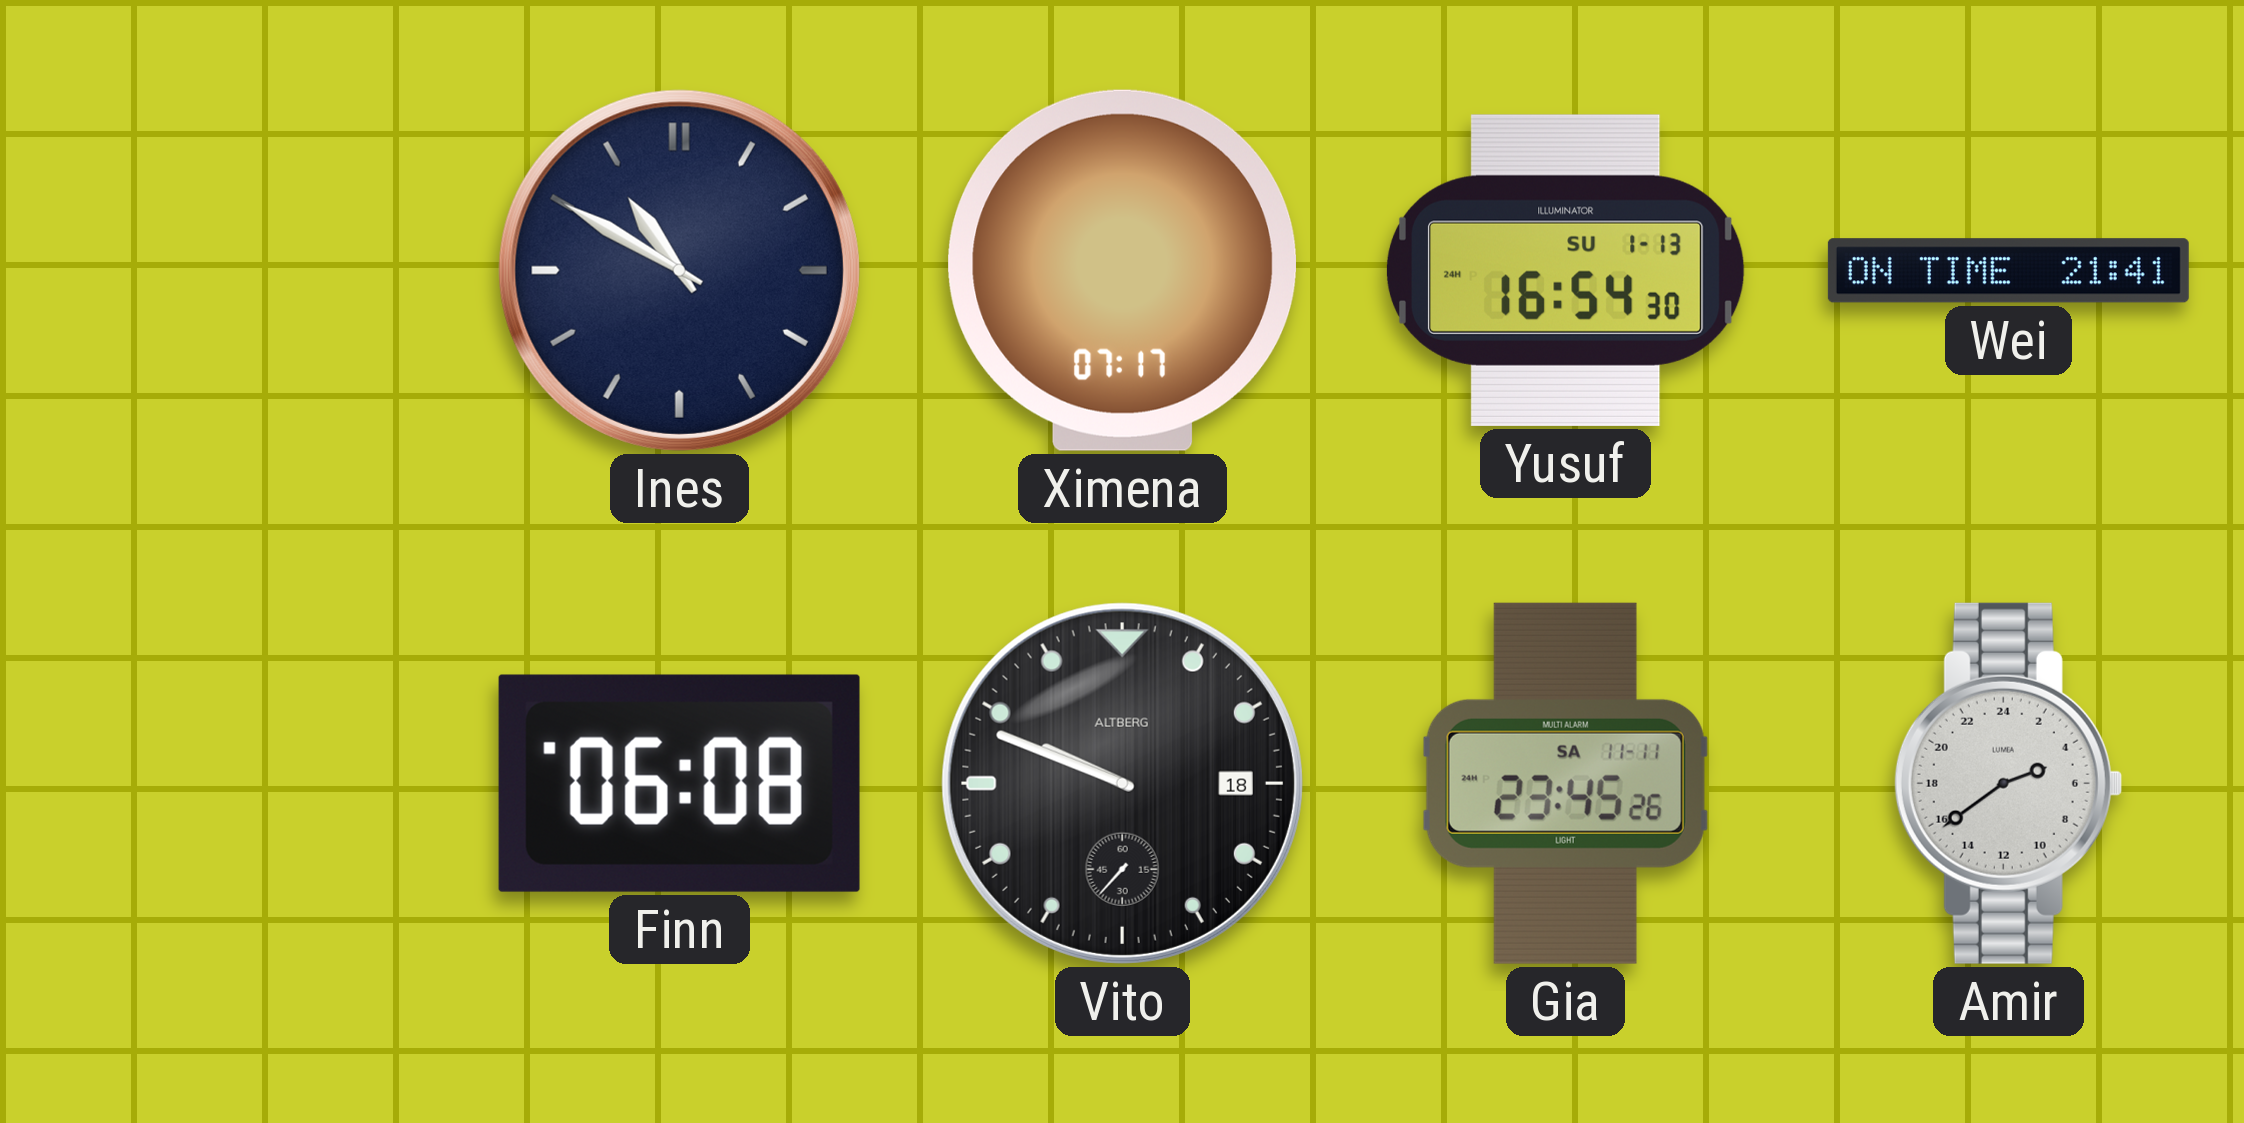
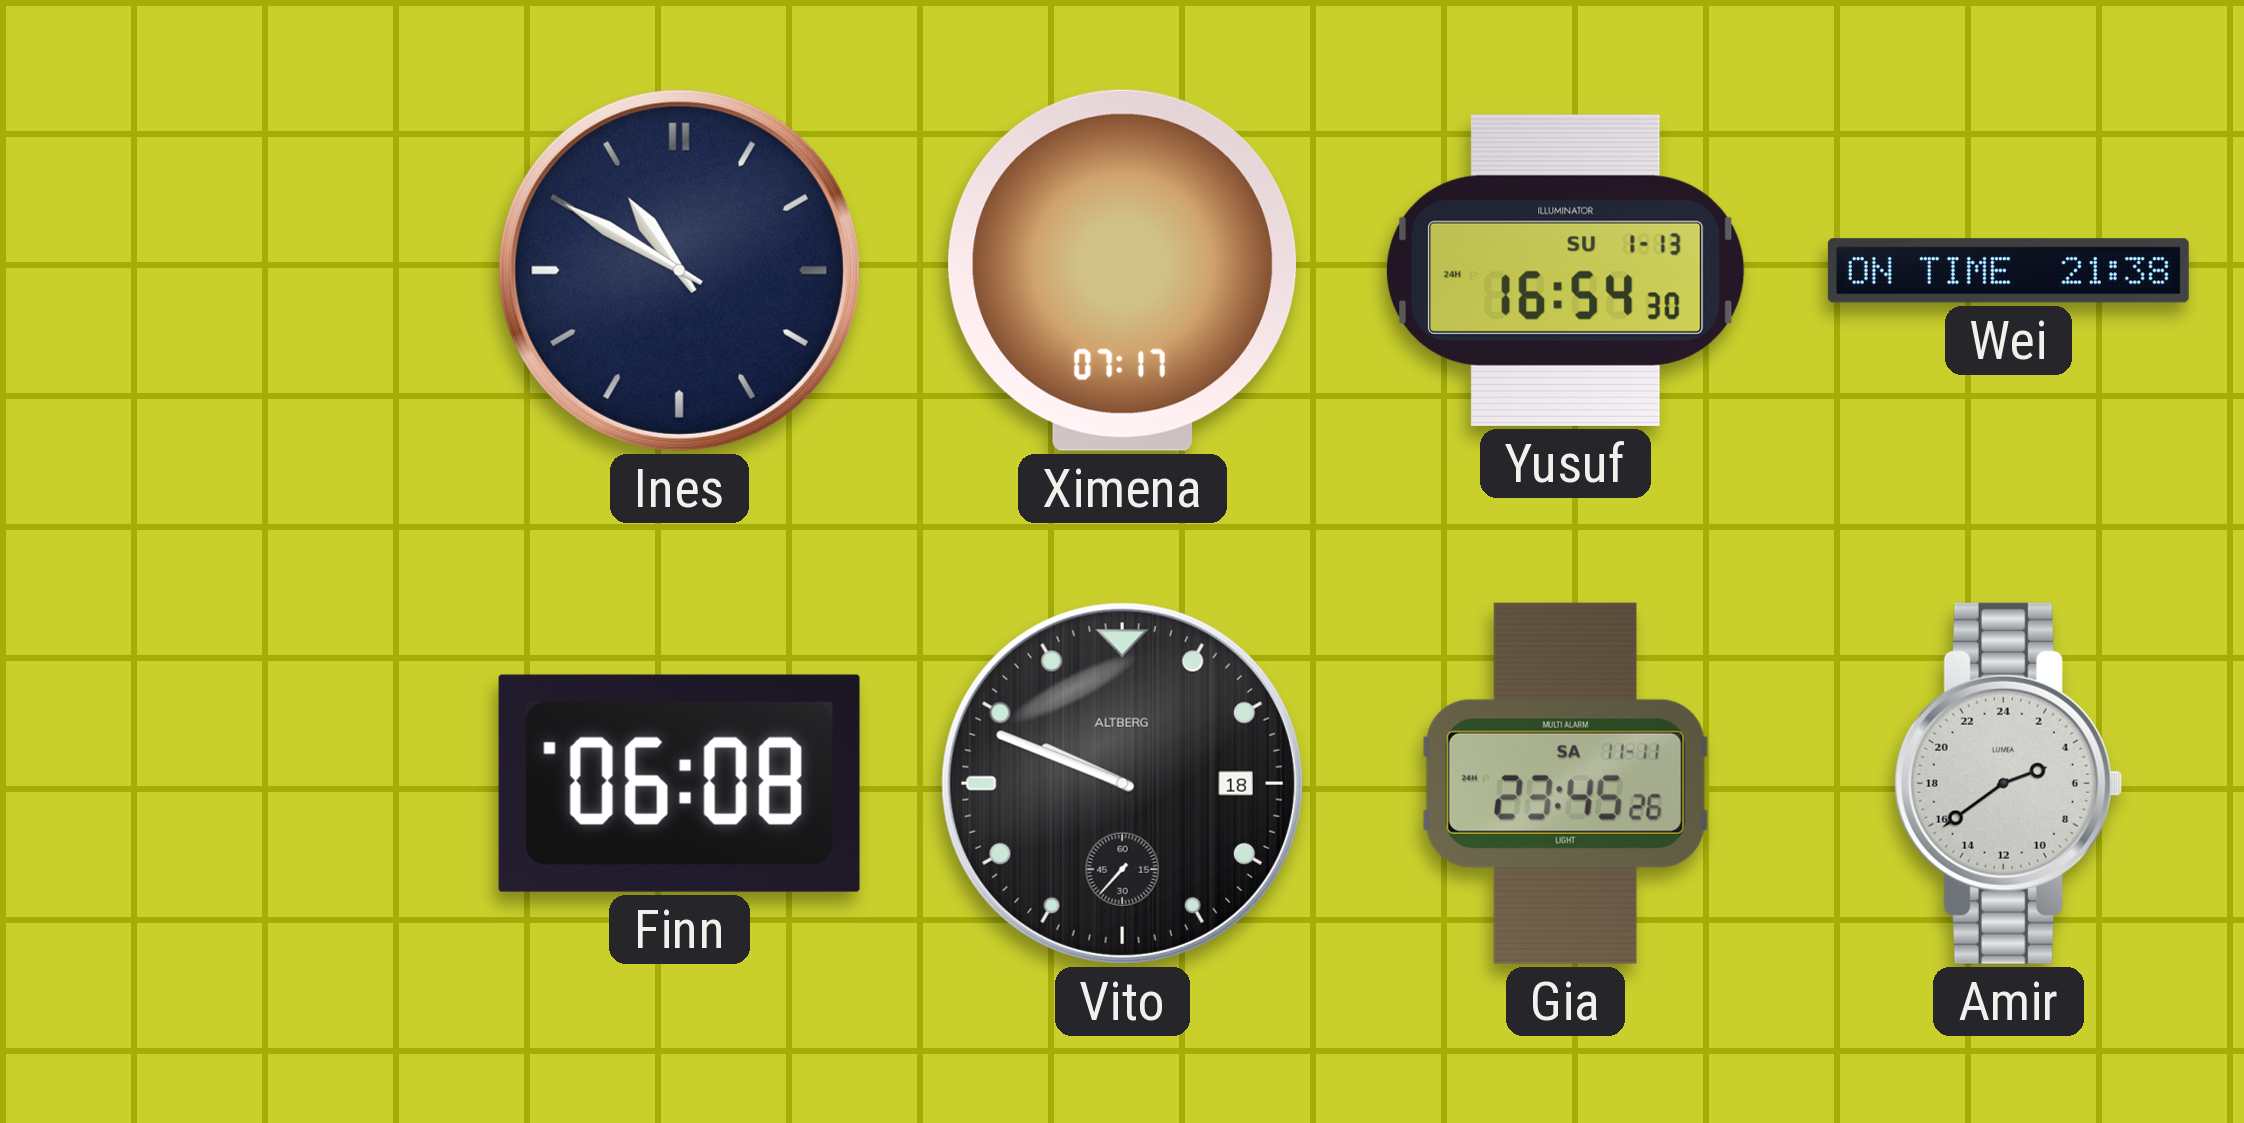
Wei: 21:41 -> 21:38
